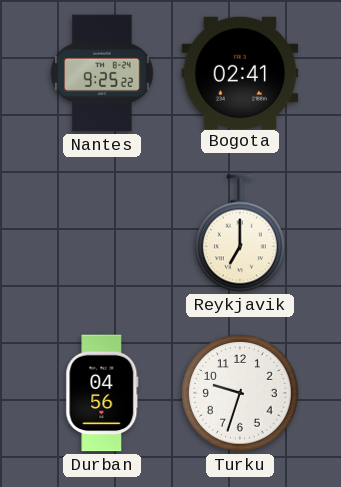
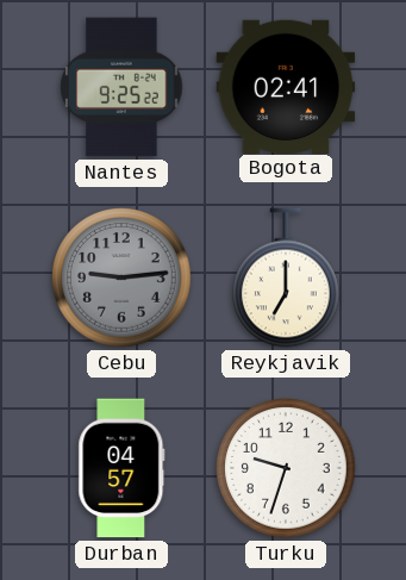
Cebu: none -> 9:14
Durban: 04:56 -> 04:57
